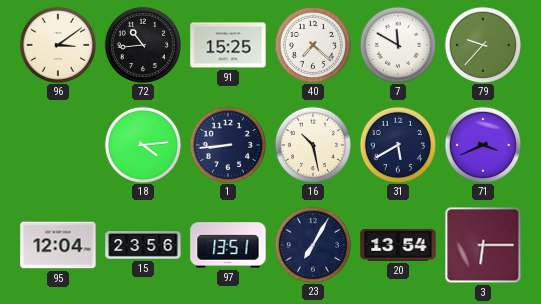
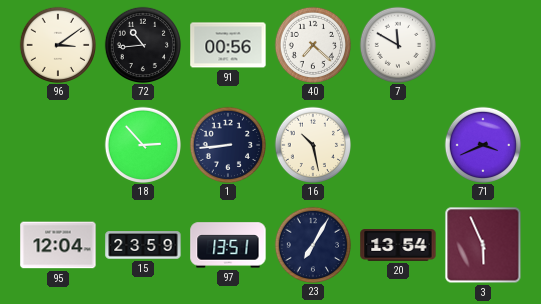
91: 15:25 -> 00:56
79: 9:37 -> none
18: 4:14 -> 2:53
31: 5:40 -> none
15: 23:56 -> 23:59
3: 6:15 -> 5:56
